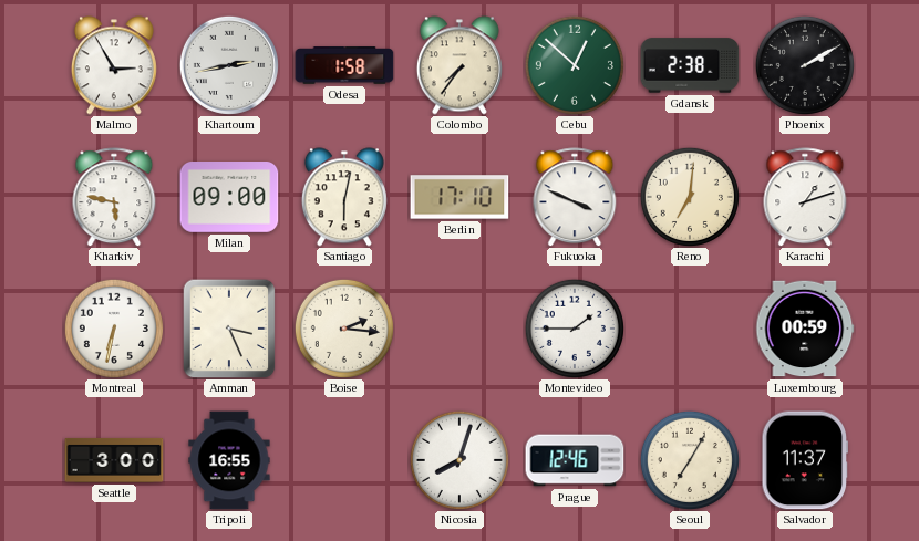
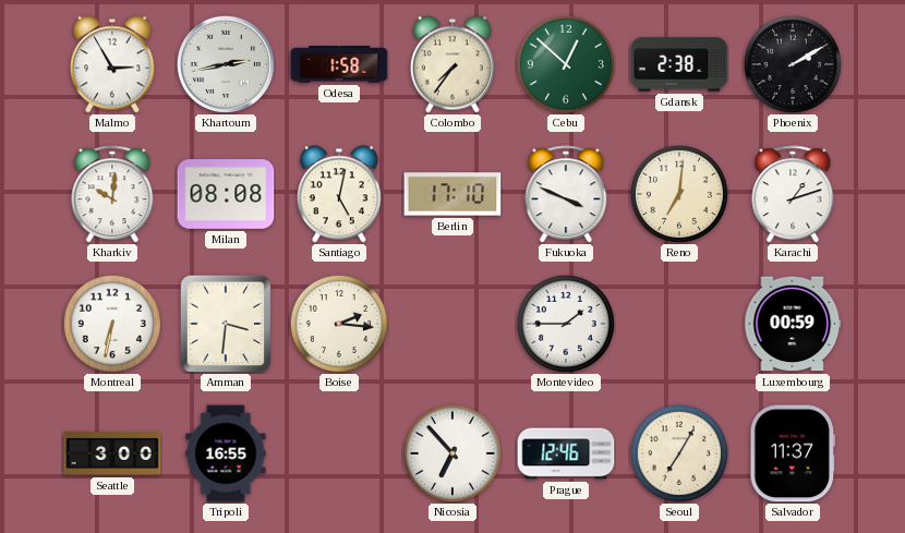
Kharkiv: 5:47 -> 10:01
Milan: 09:00 -> 08:08
Santiago: 6:02 -> 5:02
Amman: 3:26 -> 3:31
Nicosia: 8:03 -> 6:53
